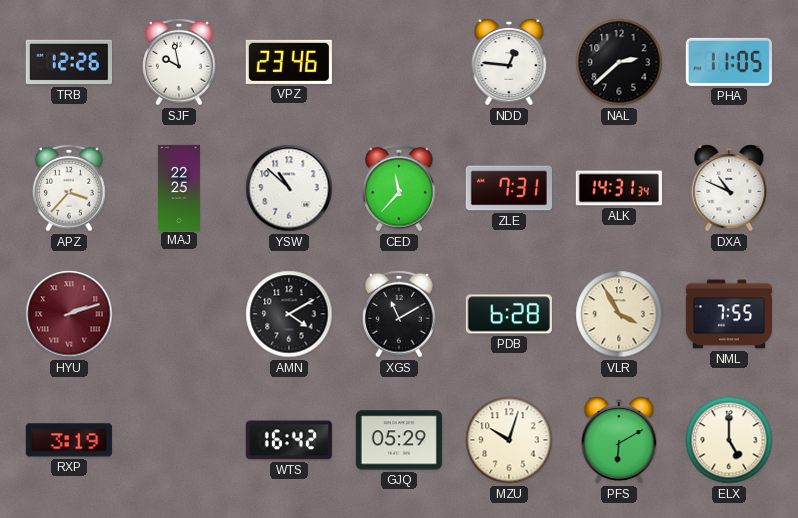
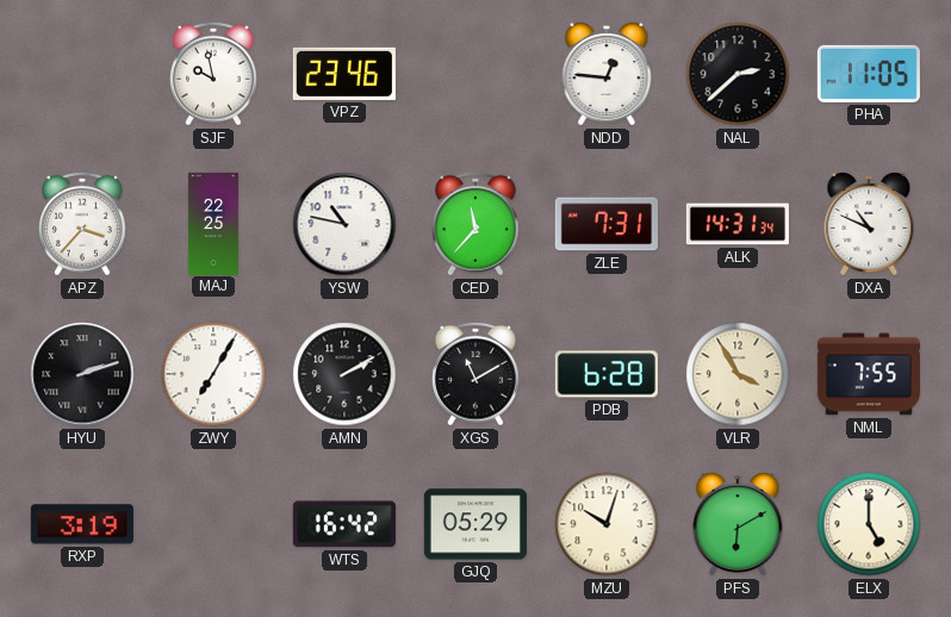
TRB: 12:26 -> none
YSW: 10:52 -> 10:47
HYU dial: burgundy -> black
ZWY: none -> 7:05
AMN: 4:10 -> 2:10
